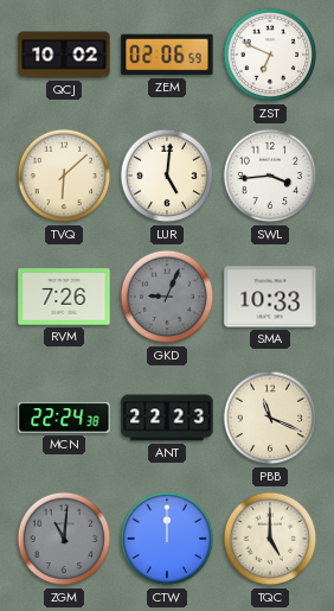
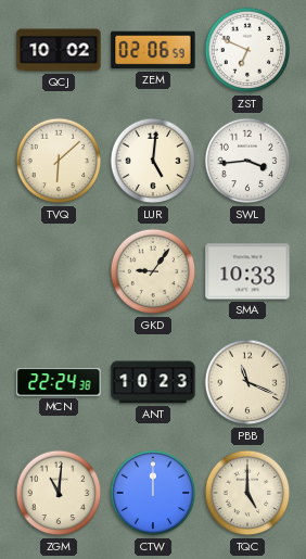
RVM: 7:26 -> none
GKD: 9:04 -> 9:06
GKD dial: grey -> cream
ANT: 22:23 -> 10:23
ZGM dial: grey -> cream
